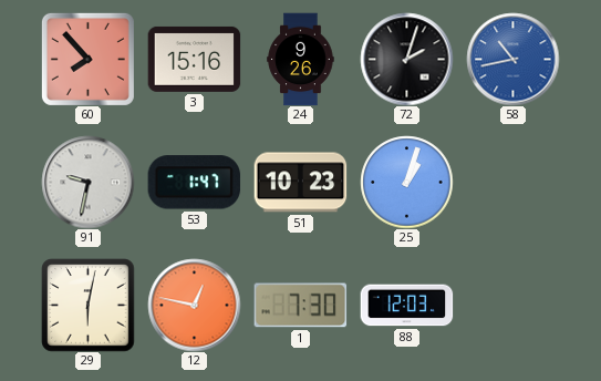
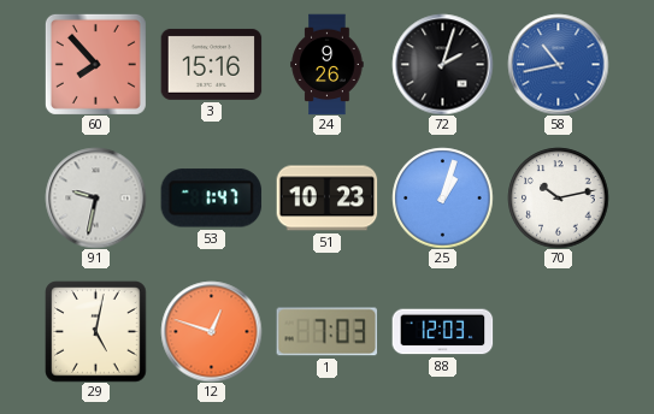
70: none -> 10:13
29: 6:02 -> 5:02
12: 12:47 -> 12:48
1: 7:30 -> 7:03
